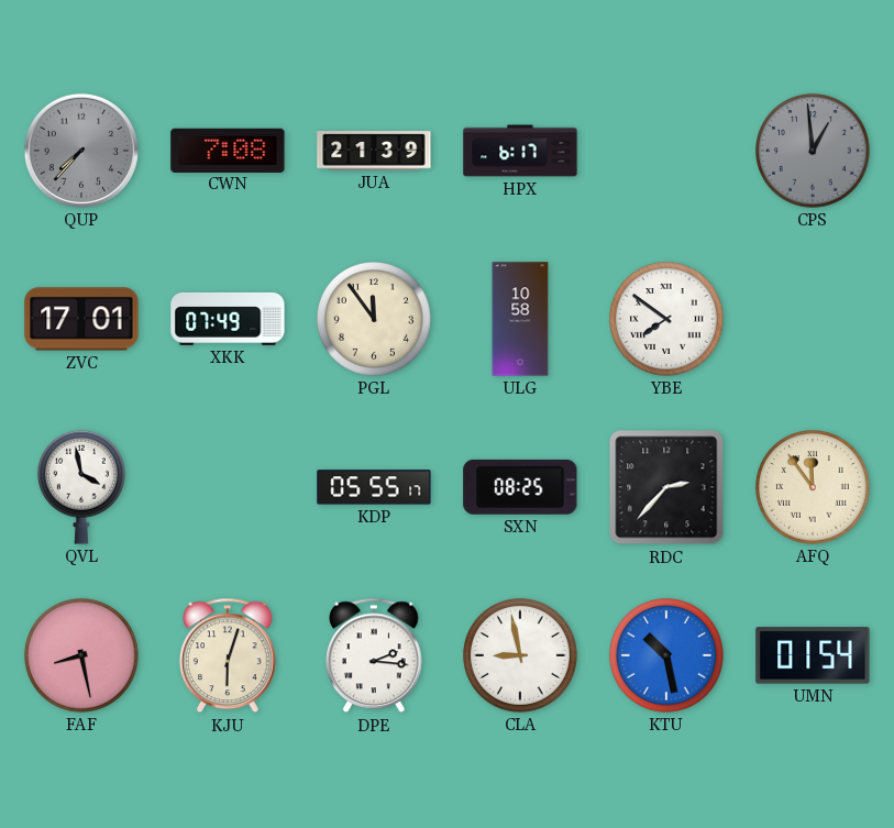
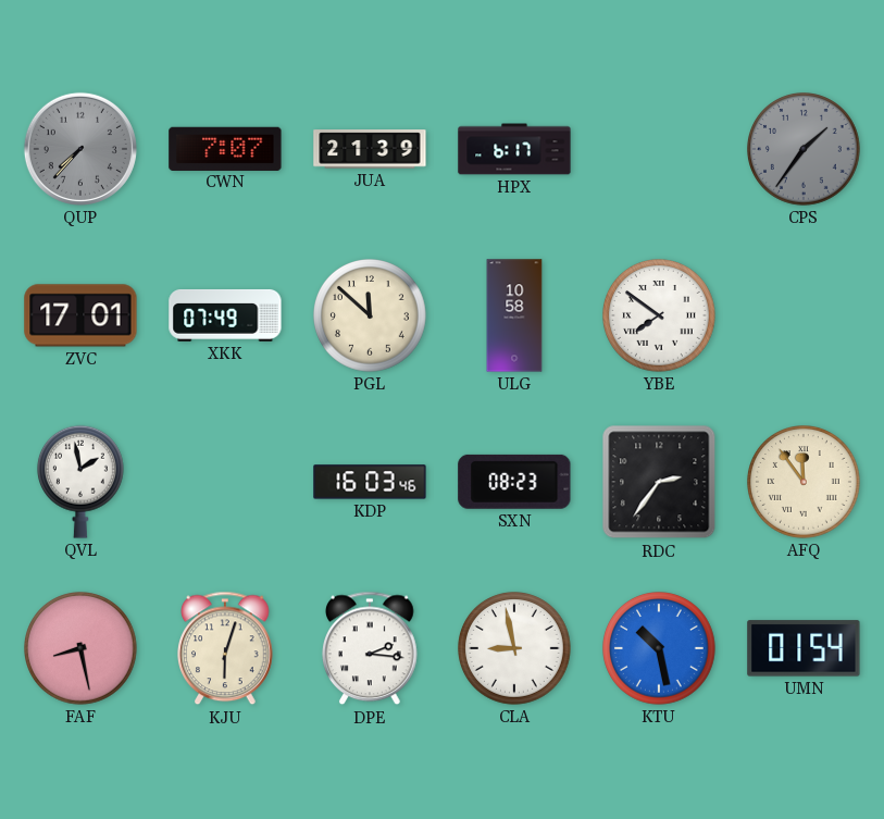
CWN: 7:08 -> 7:07
CPS: 12:59 -> 1:36
PGL: 11:54 -> 11:52
QVL: 3:58 -> 1:58
KDP: 05:55 -> 16:03
SXN: 08:25 -> 08:23
RDC: 2:37 -> 2:36
